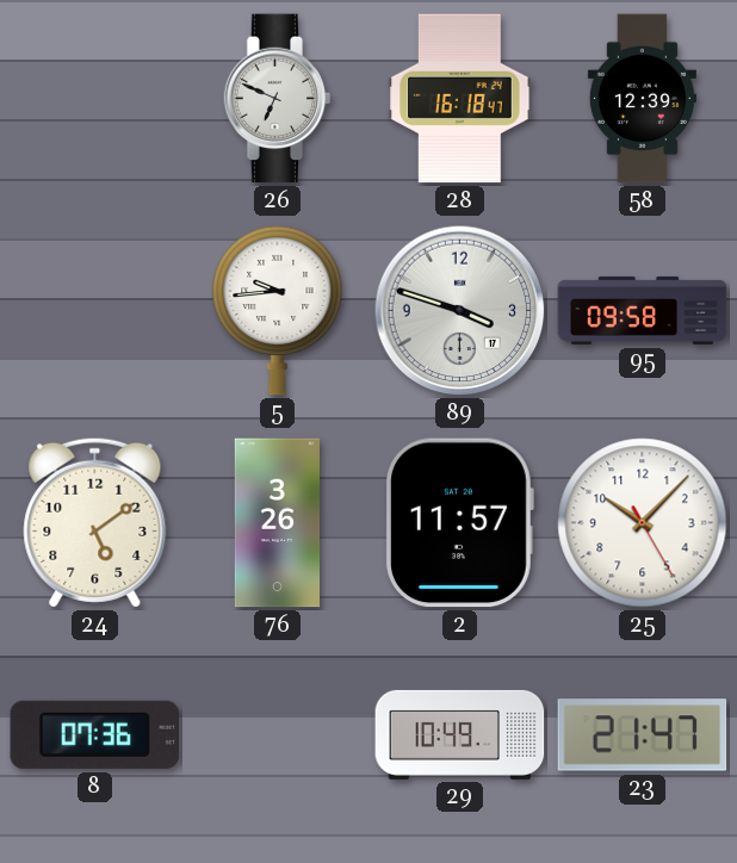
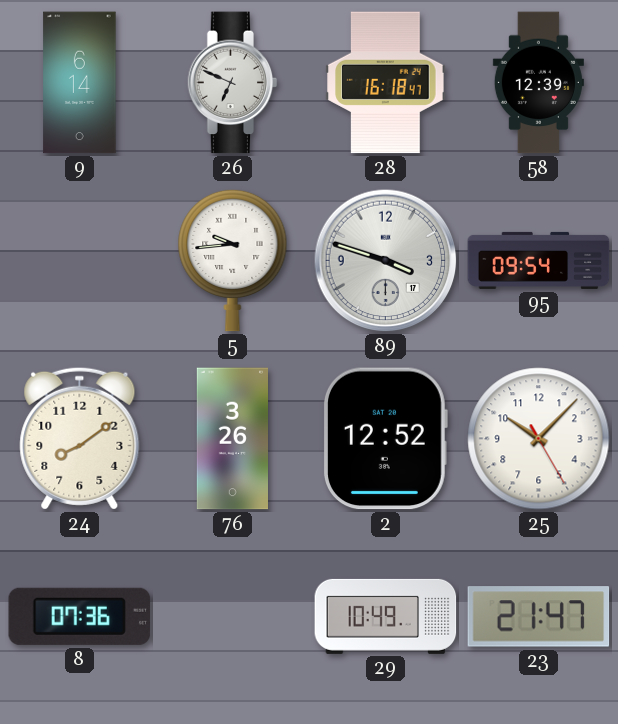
9: none -> 6:14
95: 09:58 -> 09:54
24: 5:09 -> 8:09
2: 11:57 -> 12:52
